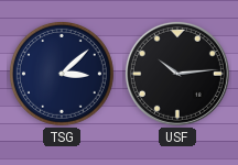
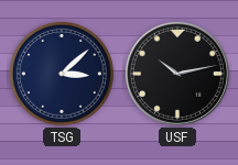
USF: 10:14 -> 10:13
